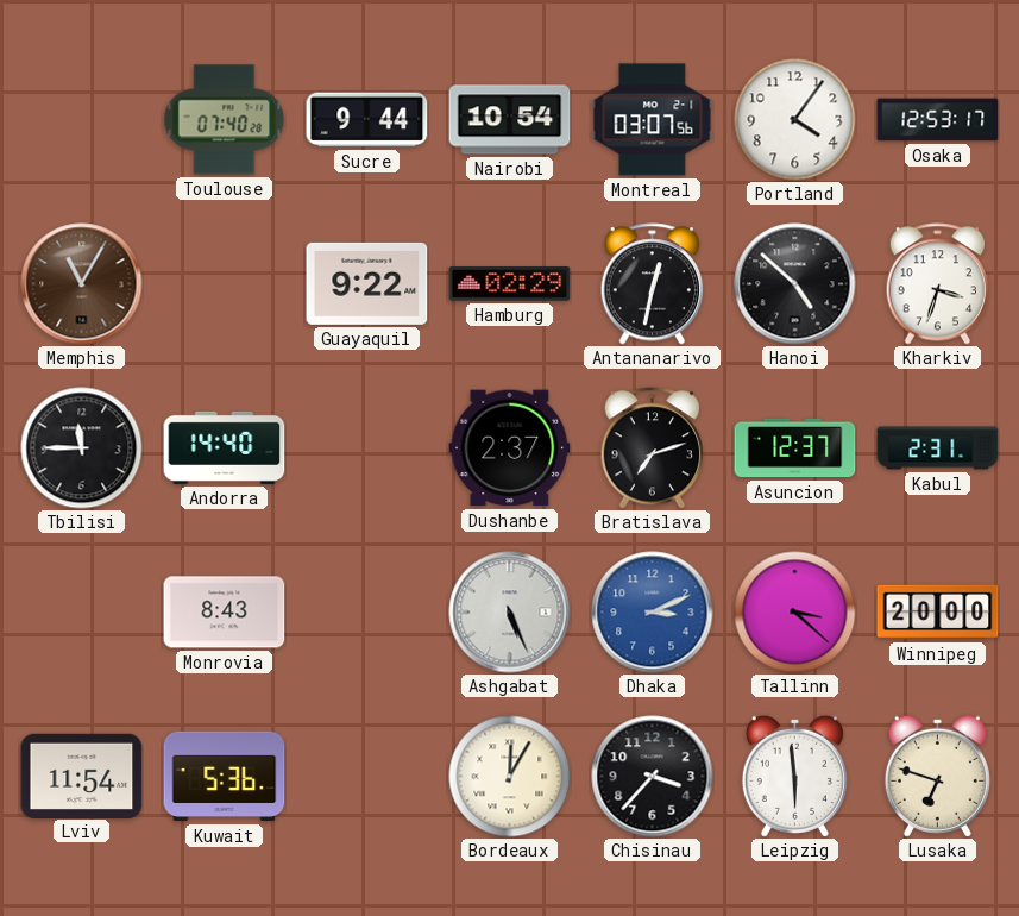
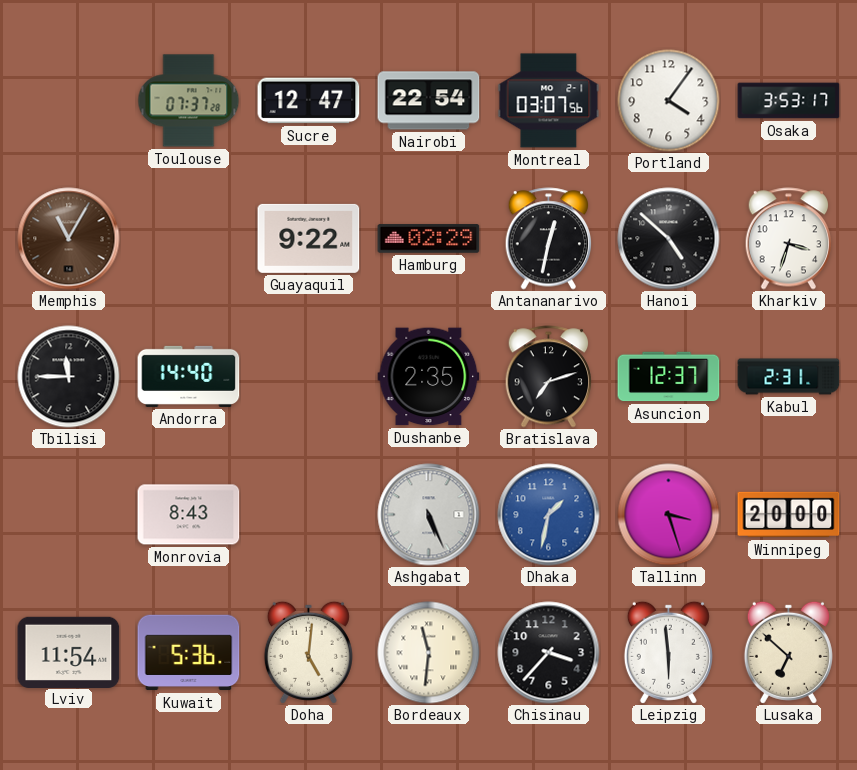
Toulouse: 07:40 -> 07:37
Sucre: 9:44 -> 12:47
Nairobi: 10:54 -> 22:54
Osaka: 12:53 -> 3:53
Dushanbe: 2:37 -> 2:35
Dhaka: 3:11 -> 1:32
Tallinn: 3:22 -> 3:27
Doha: none -> 5:01
Bordeaux: 12:05 -> 11:31
Lusaka: 6:48 -> 6:52
